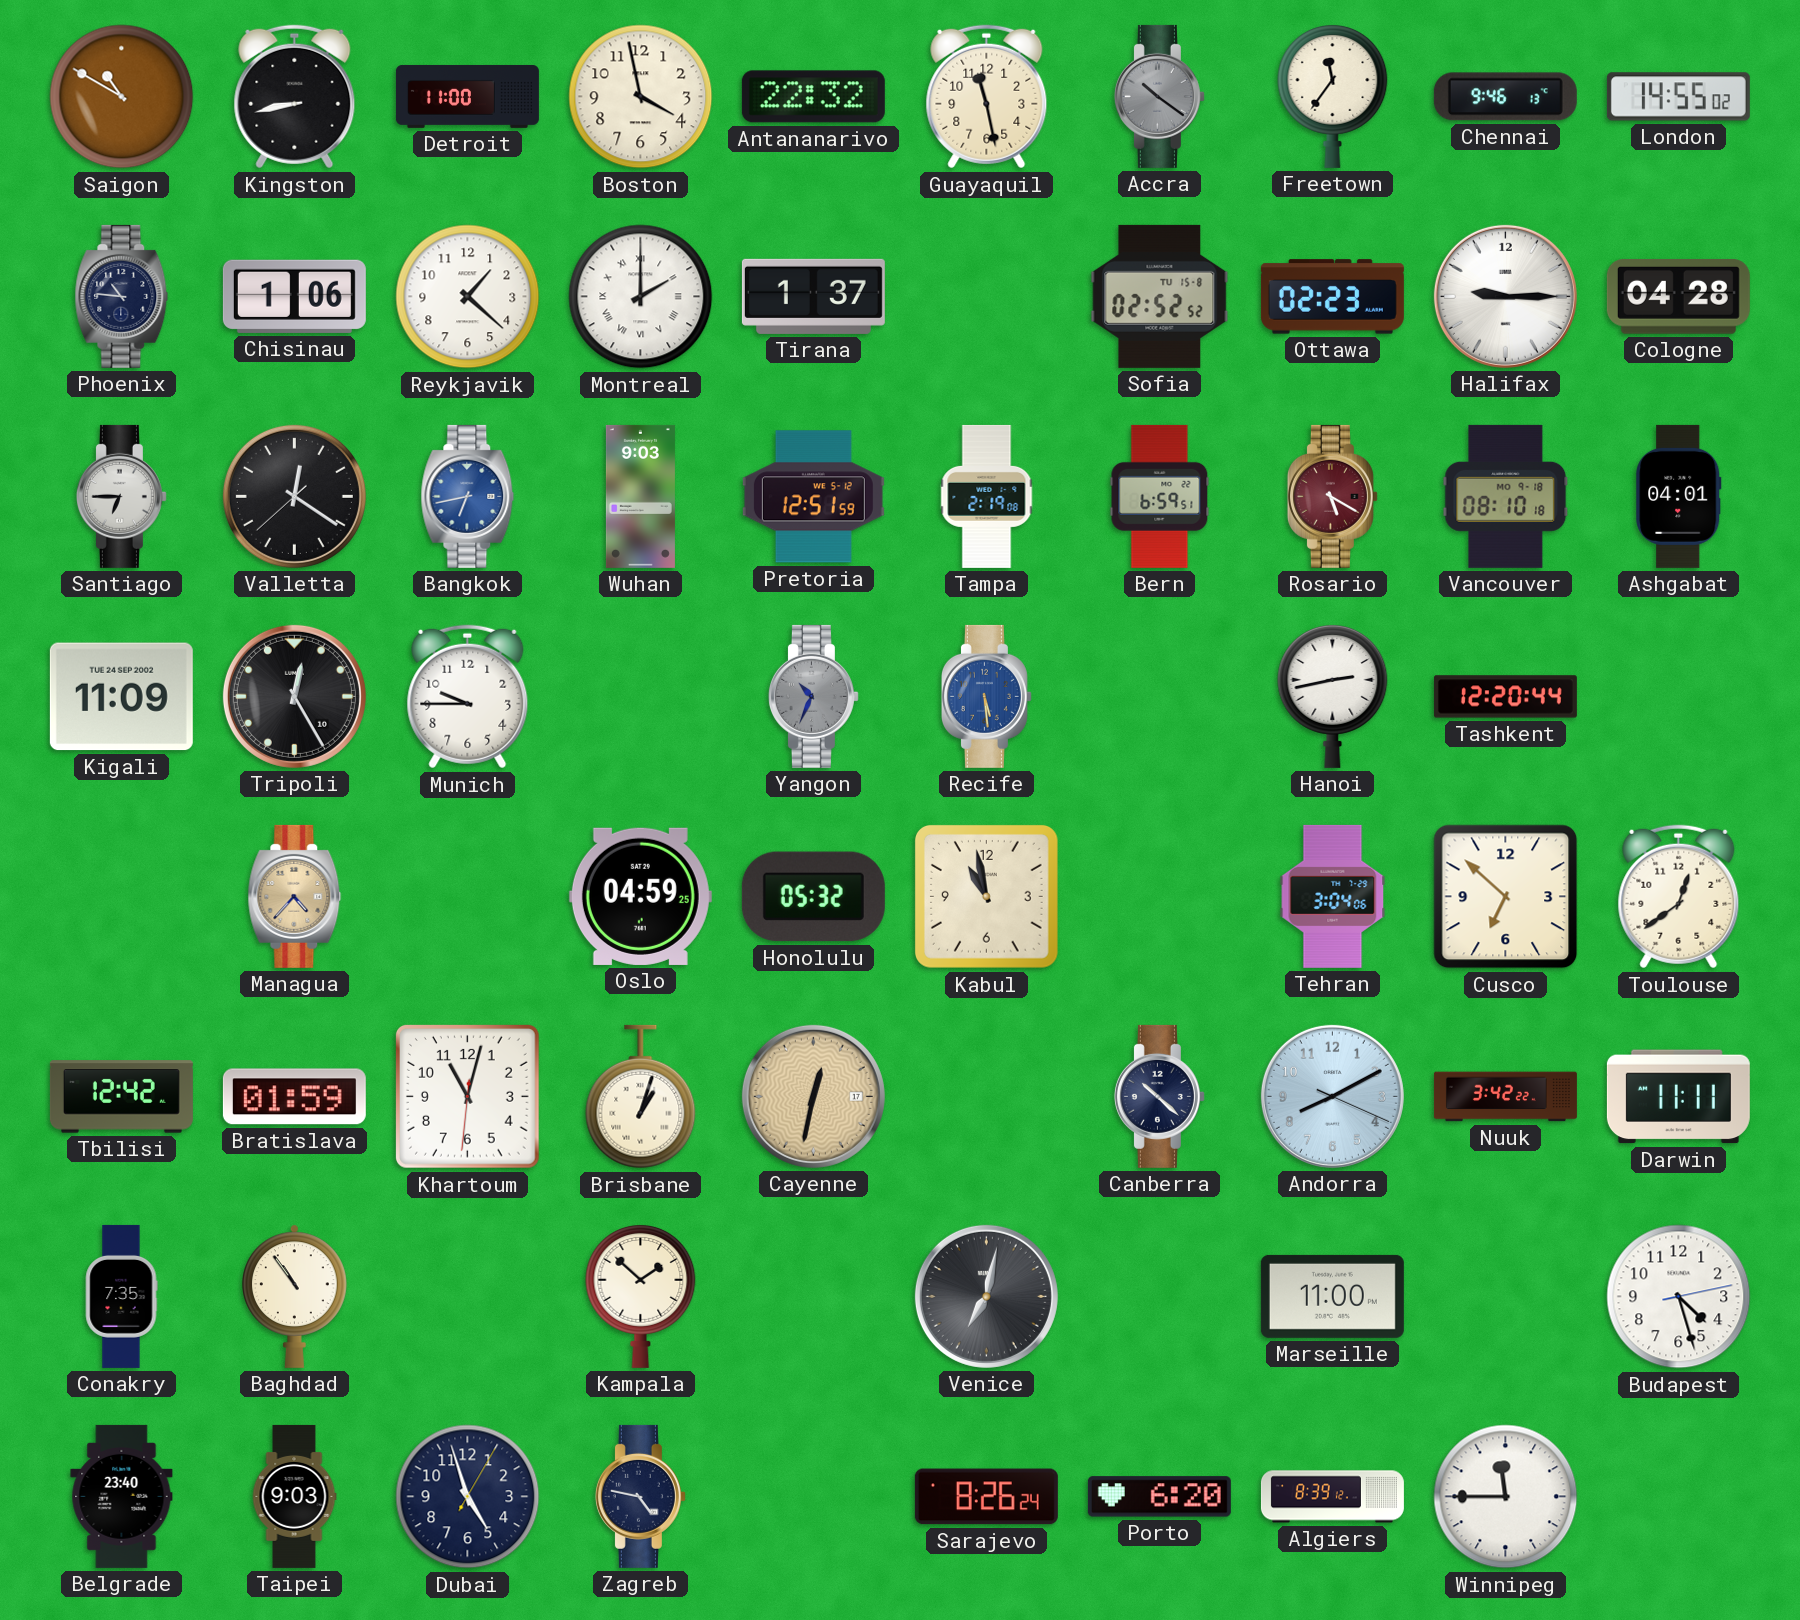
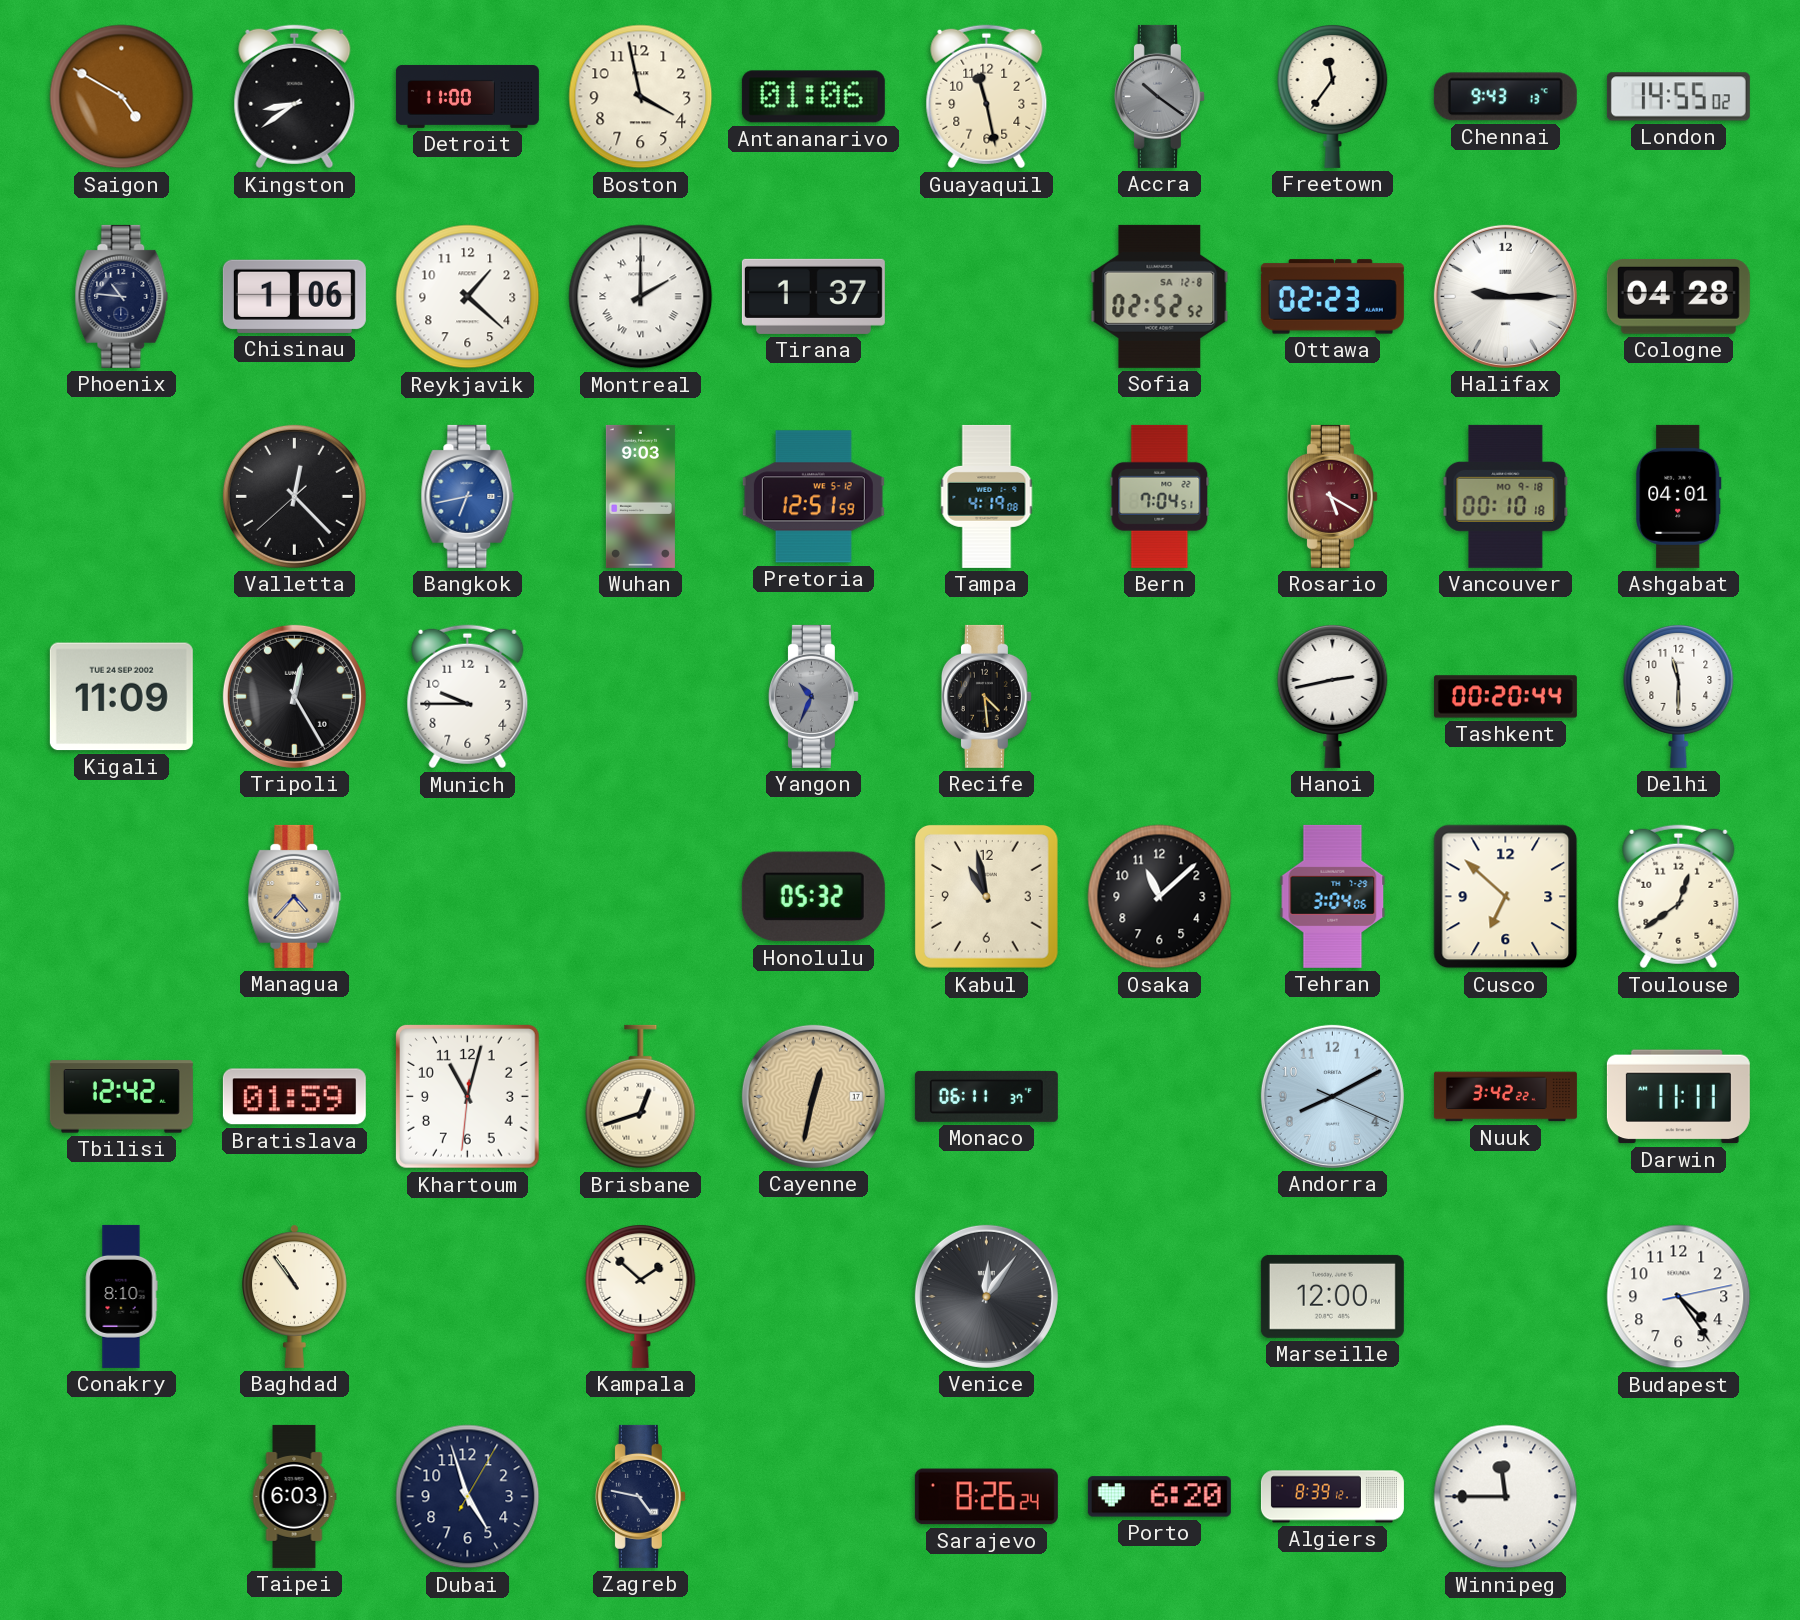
Saigon: 10:50 -> 4:50
Kingston: 8:43 -> 8:39
Antananarivo: 22:32 -> 01:06
Chennai: 9:46 -> 9:43
Sofia date: TU 15-8 -> SA 12-8
Santiago: 6:45 -> none
Valletta: 12:20 -> 12:22
Tampa: 2:19 -> 4:19
Bern: 6:59 -> 7:04
Vancouver: 08:10 -> 00:10
Recife: 5:29 -> 4:29
Recife dial: blue -> black
Tashkent: 12:20 -> 00:20
Delhi: none -> 11:30
Oslo: 04:59 -> none
Osaka: none -> 11:08
Brisbane: 1:03 -> 12:42
Monaco: none -> 06:11
Canberra: 10:22 -> none
Conakry: 7:35 -> 8:10
Venice: 7:02 -> 12:06
Marseille: 11:00 -> 12:00
Budapest: 4:27 -> 4:24
Belgrade: 23:40 -> none
Taipei: 9:03 -> 6:03
